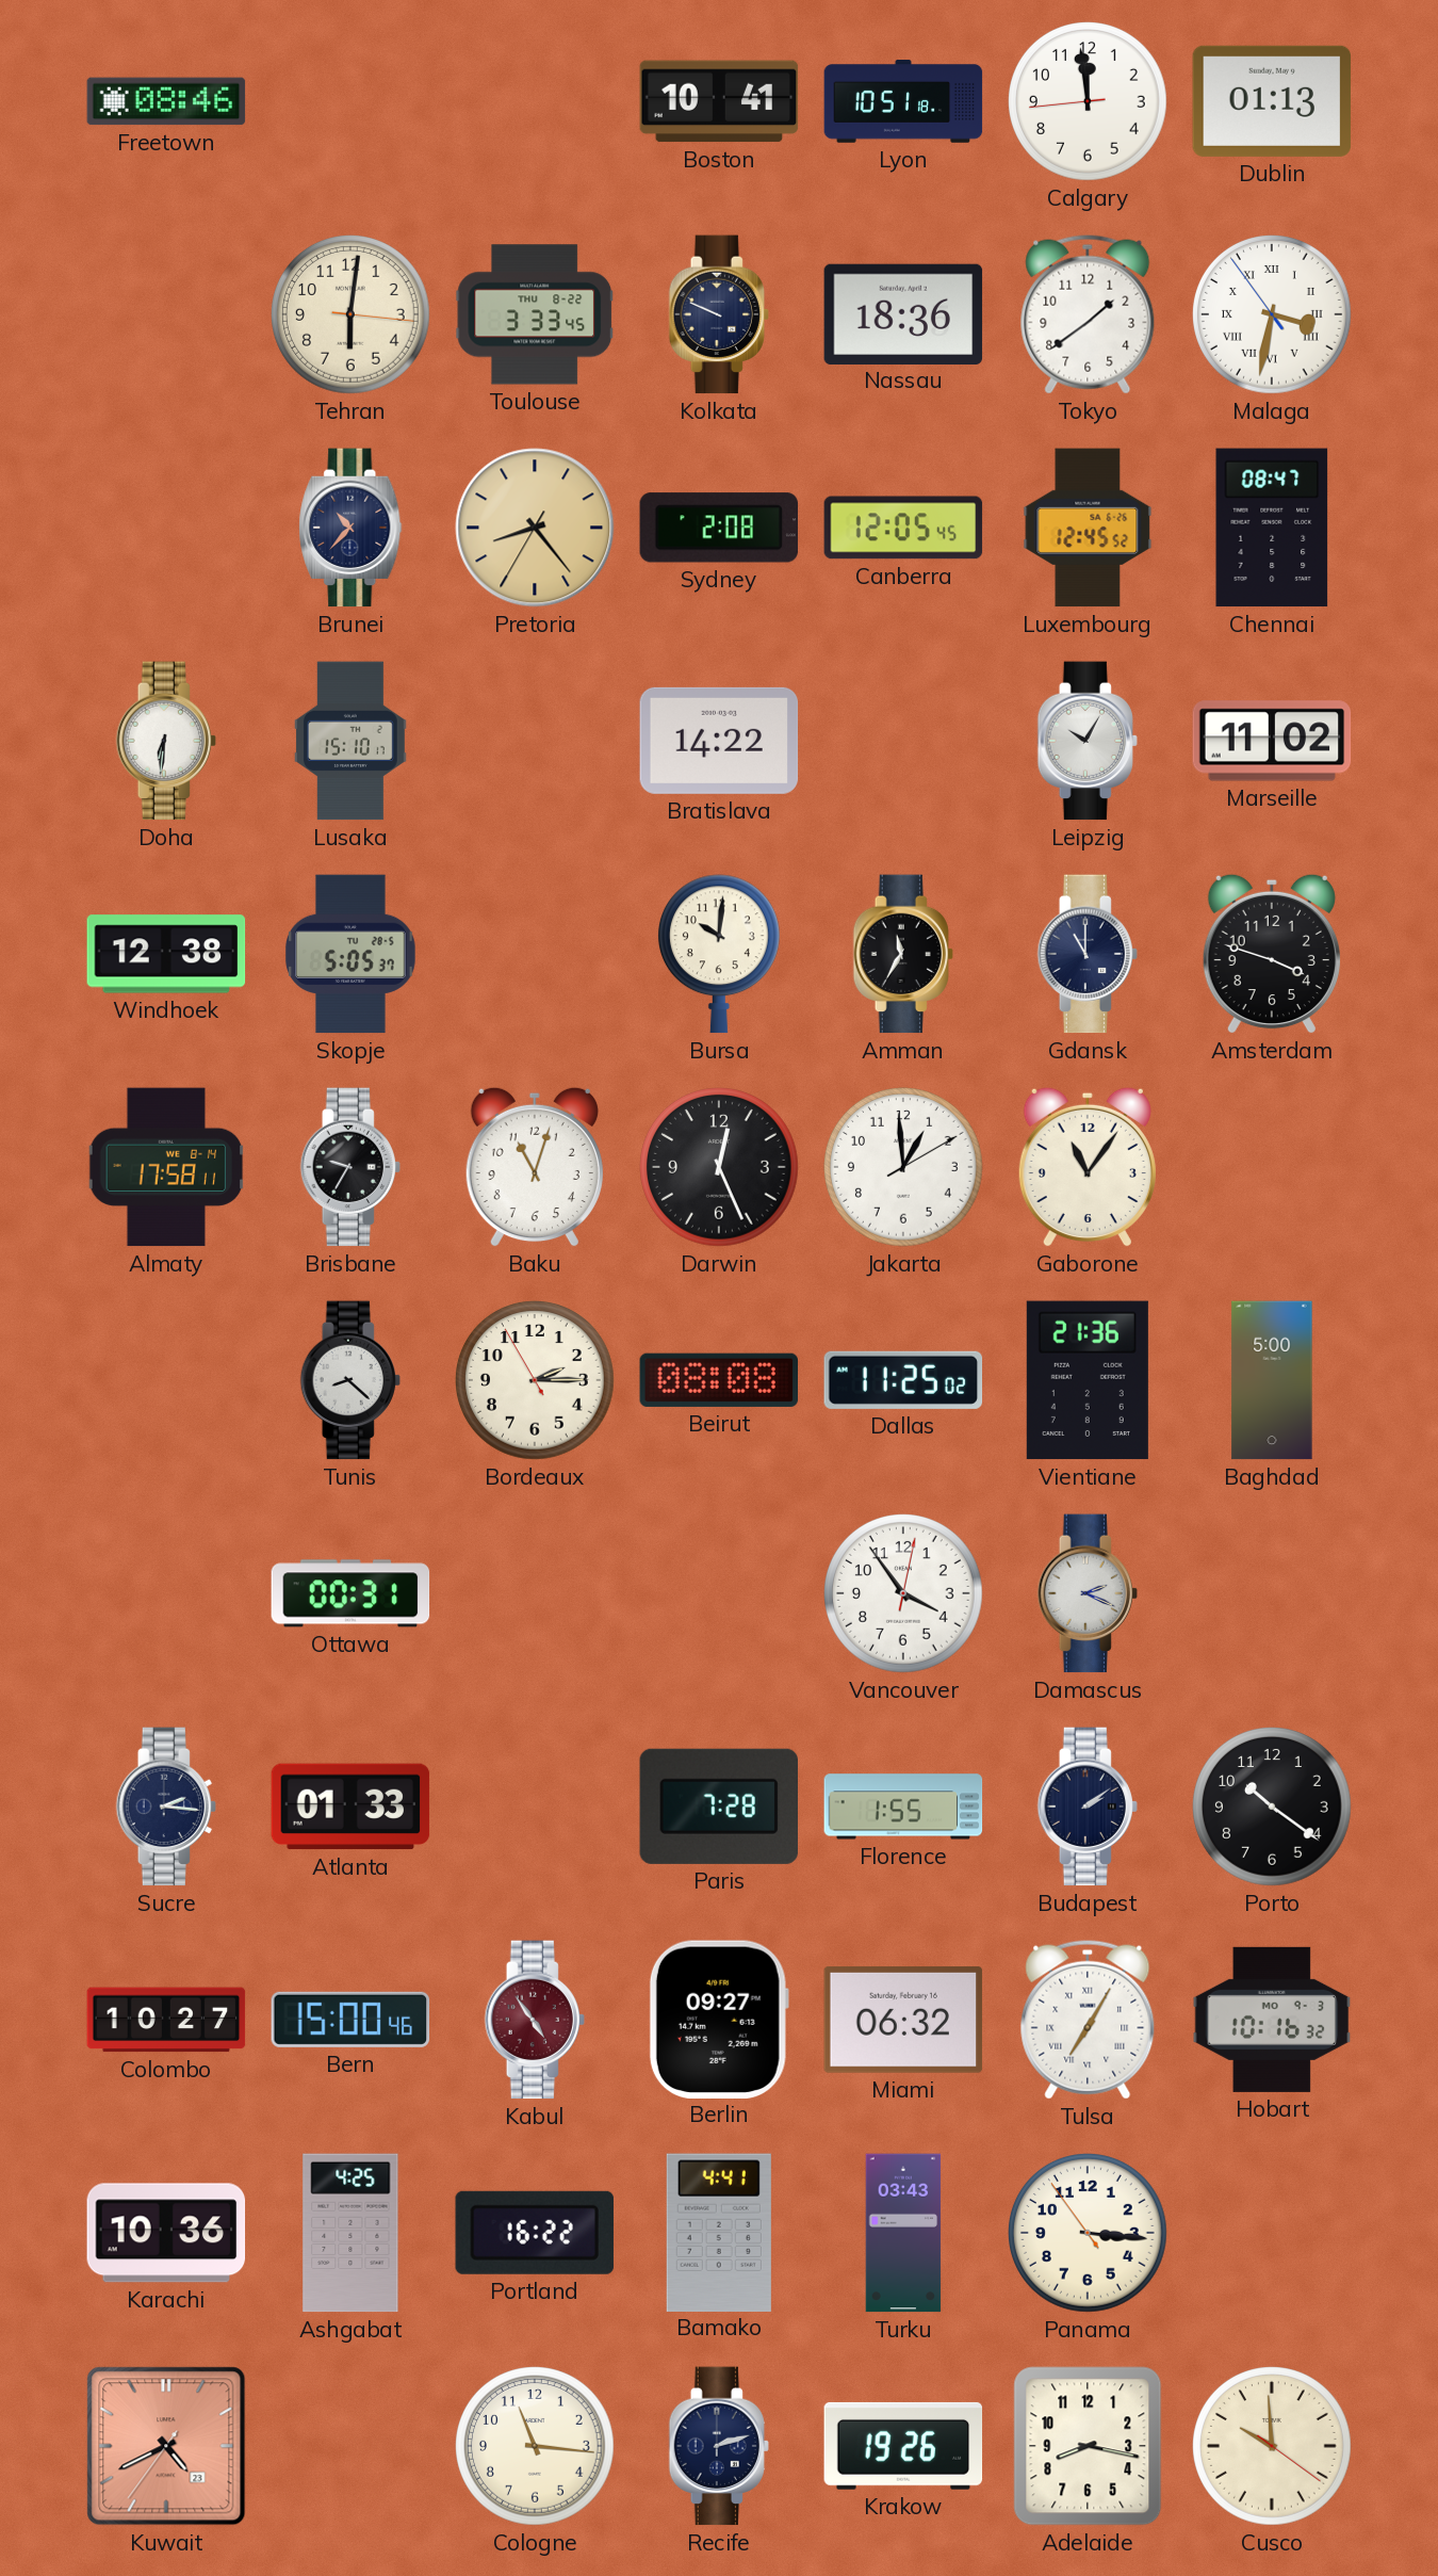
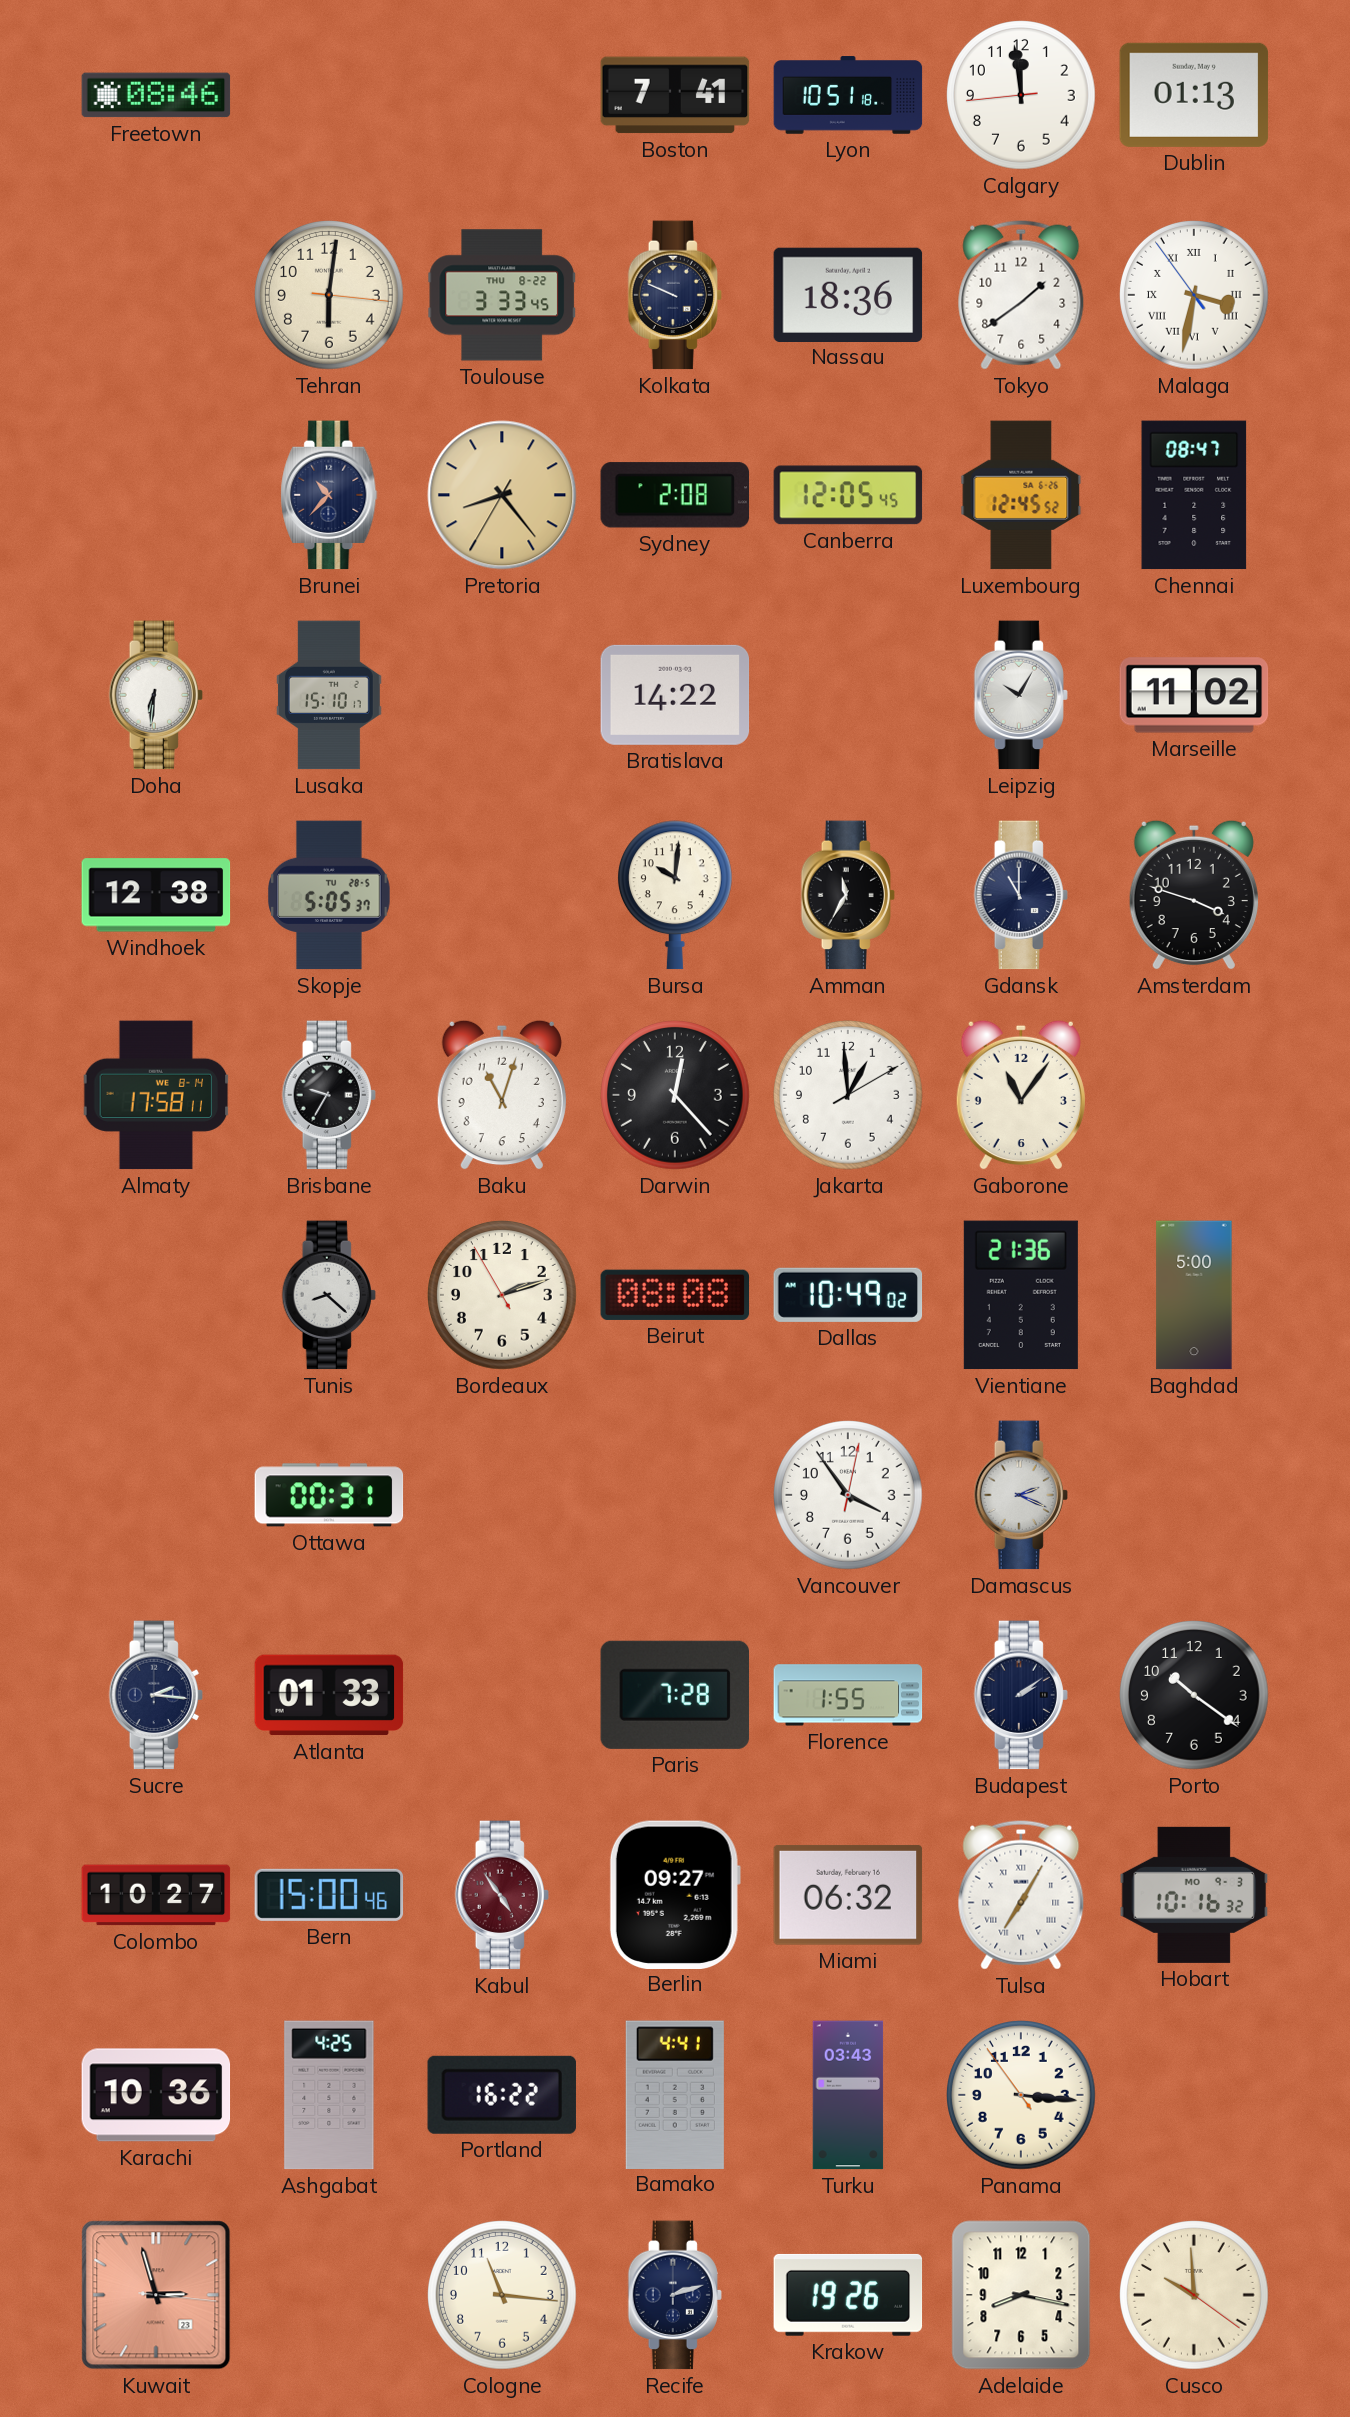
Boston: 10:41 -> 7:41
Darwin: 12:26 -> 12:23
Bordeaux: 2:14 -> 2:11
Dallas: 11:25 -> 10:49
Kuwait: 4:40 -> 2:57
